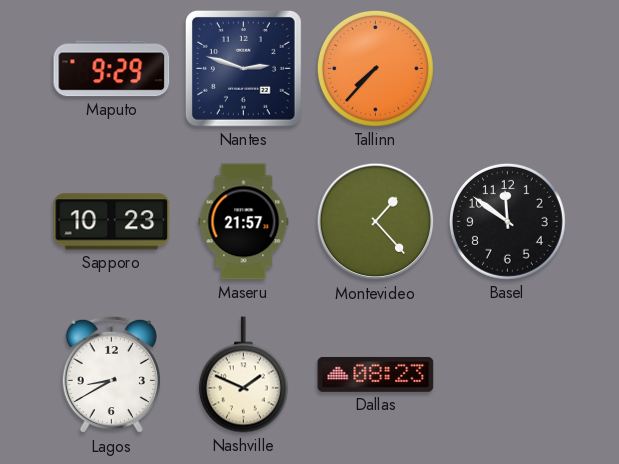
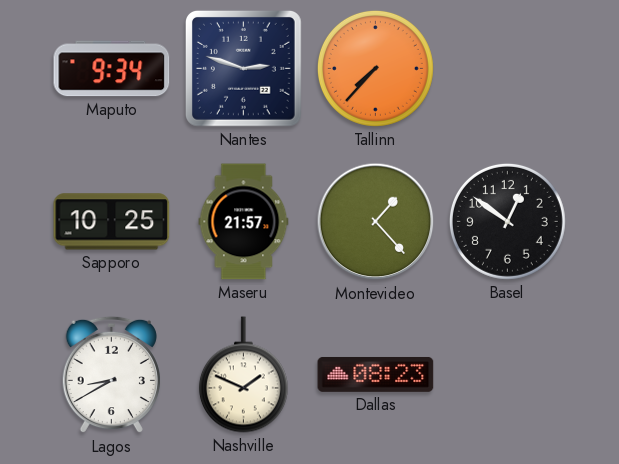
Maputo: 9:29 -> 9:34
Sapporo: 10:23 -> 10:25
Basel: 11:51 -> 12:51
